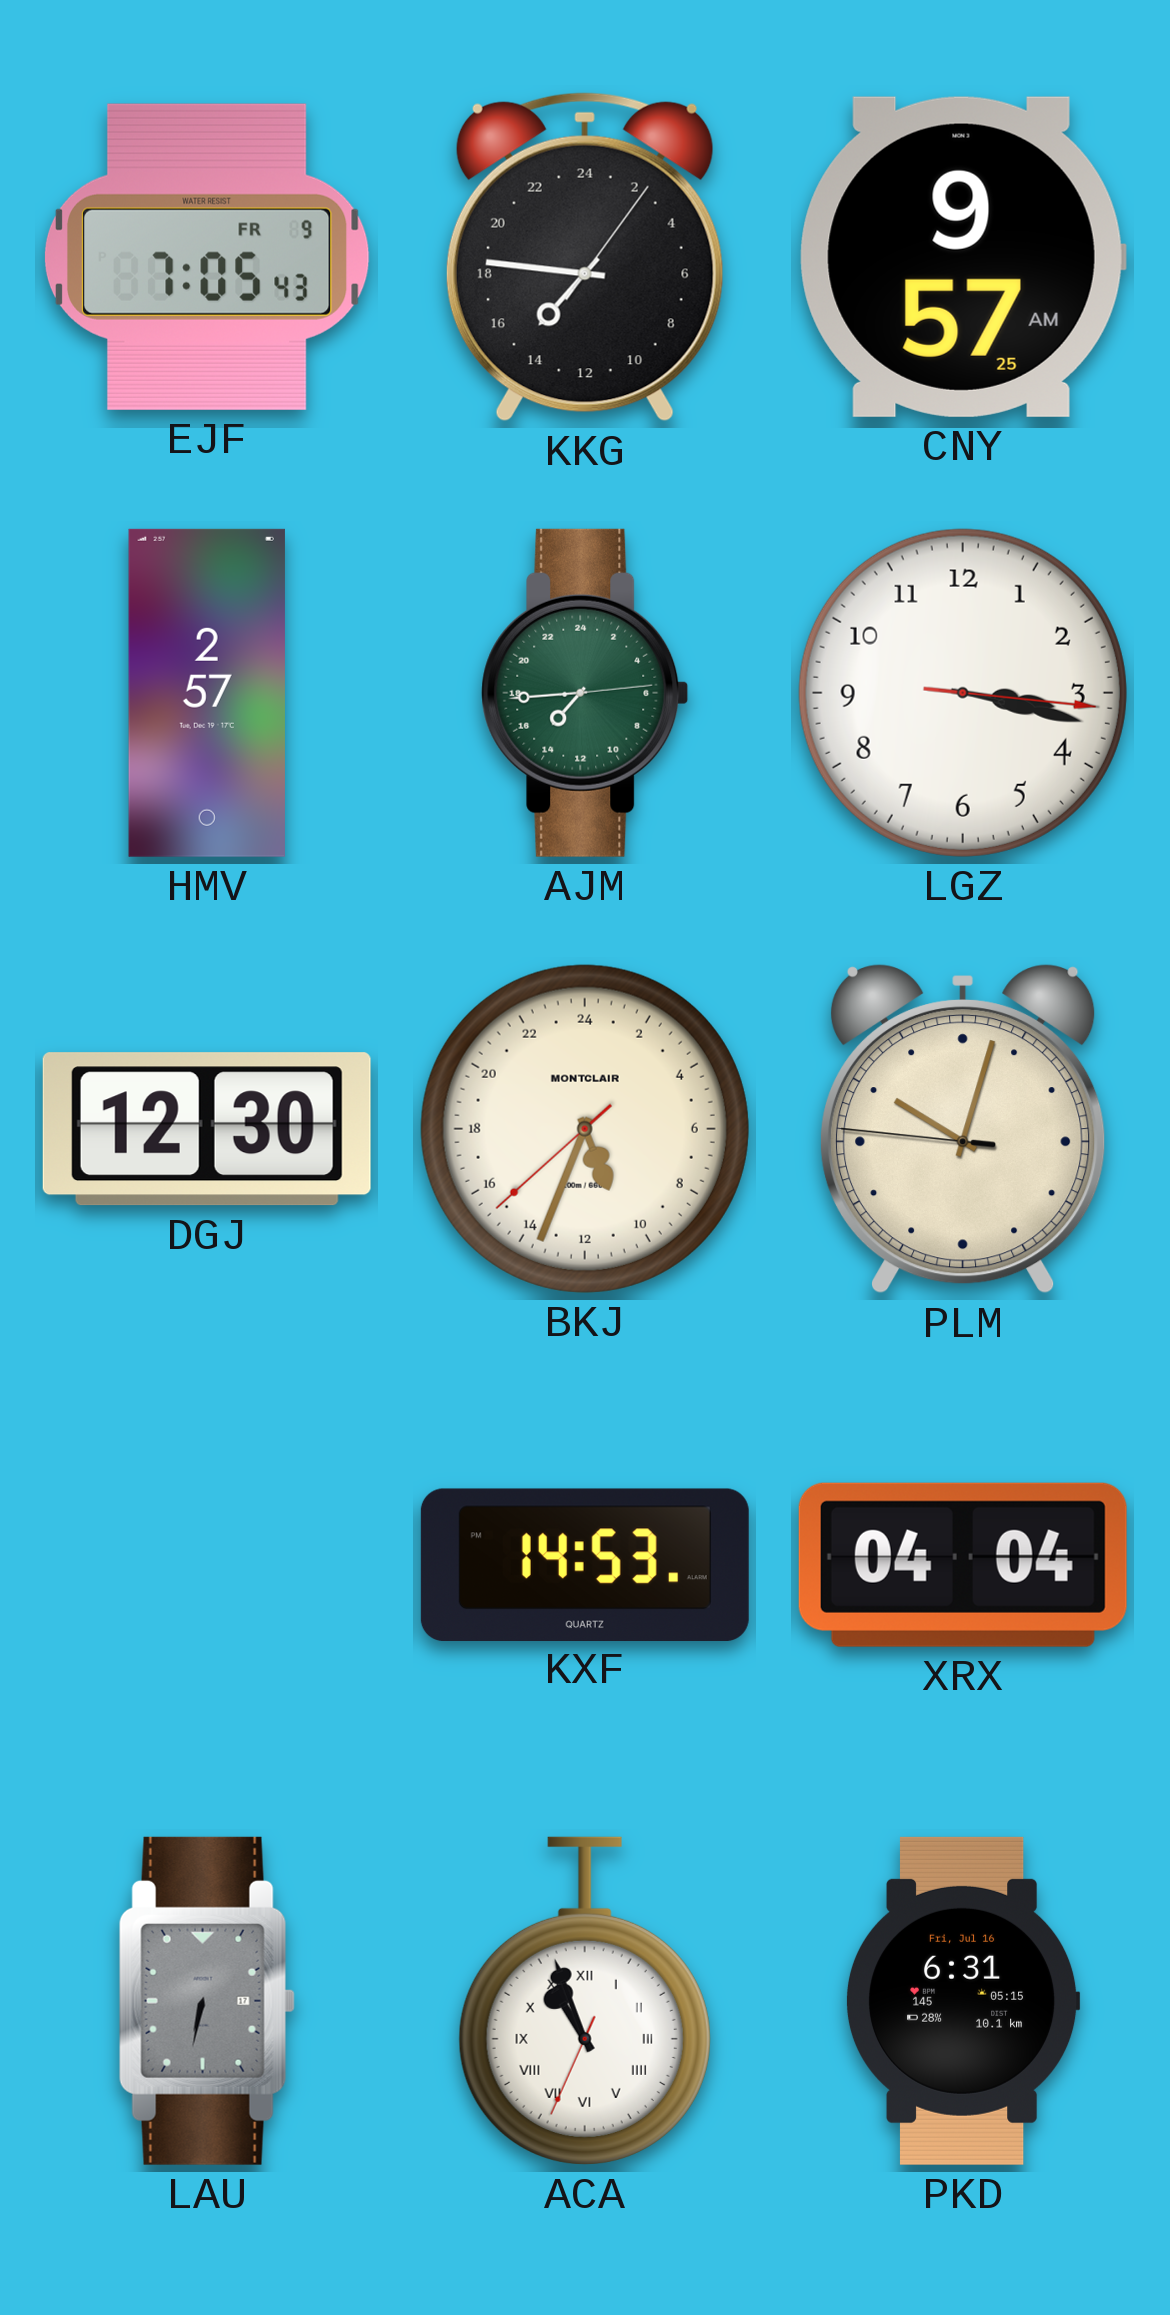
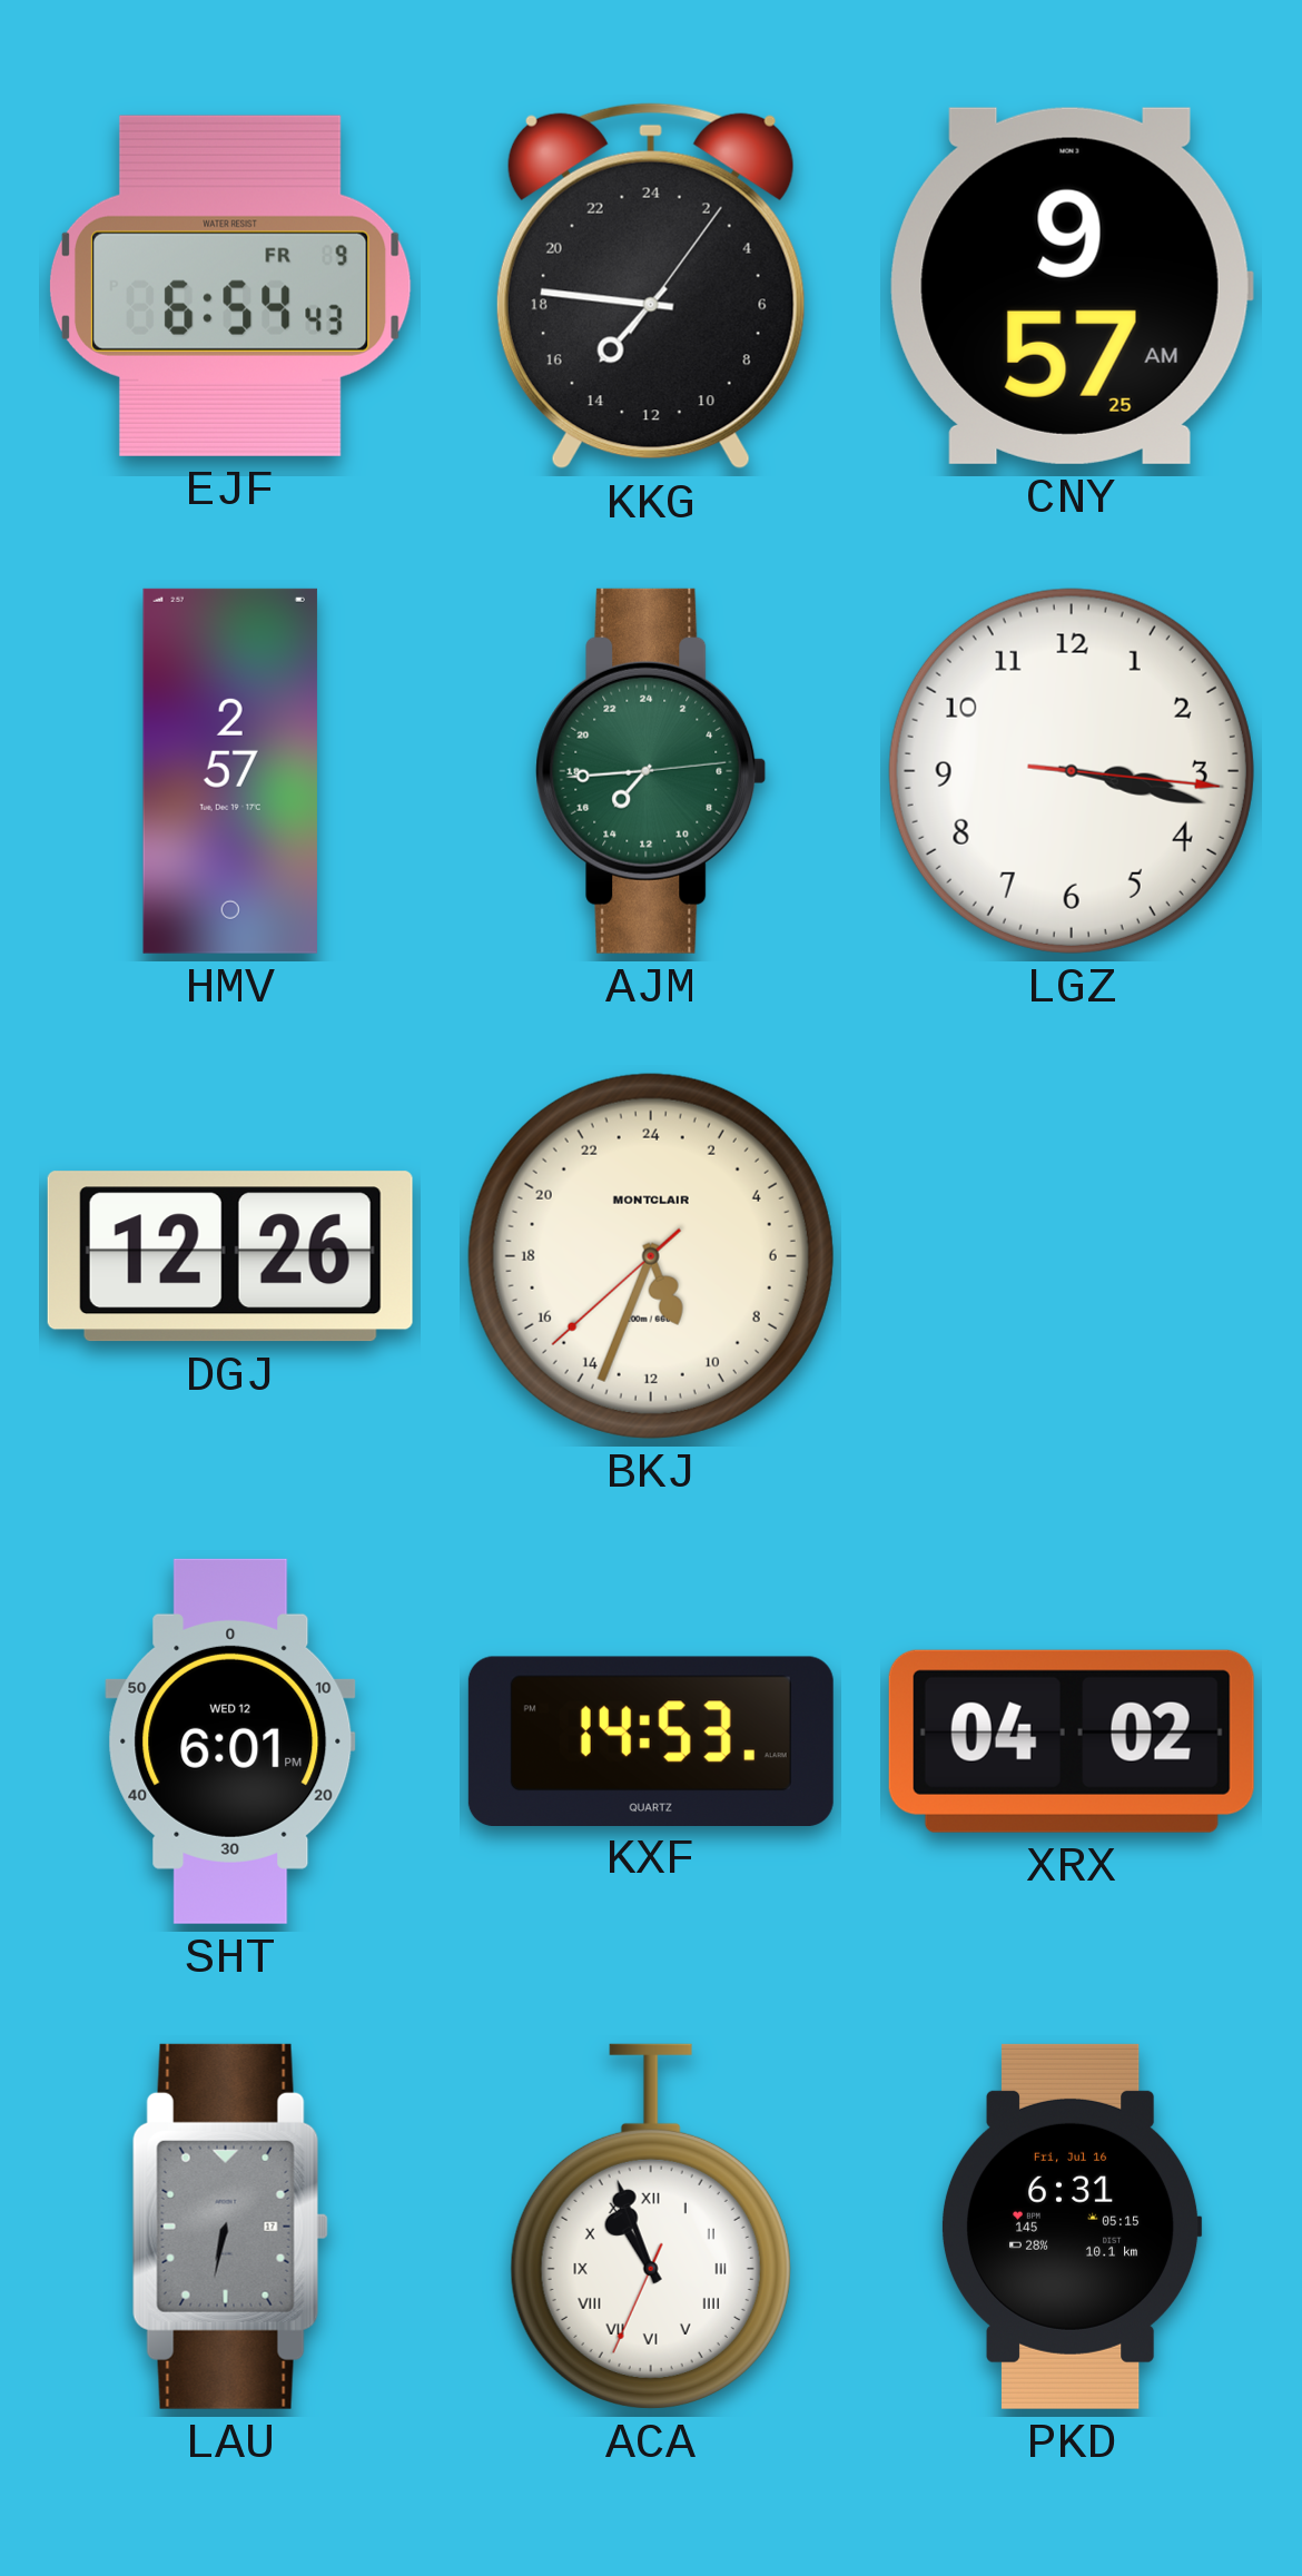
EJF: 7:05 -> 6:54
DGJ: 12:30 -> 12:26
PLM: 10:02 -> none
SHT: none -> 6:01
XRX: 04:04 -> 04:02
